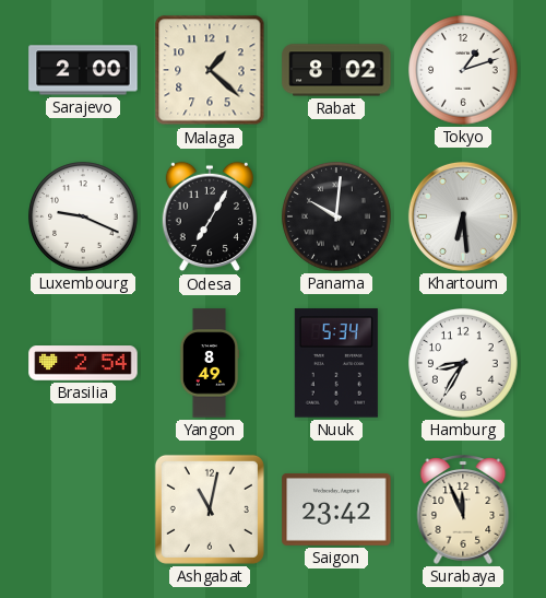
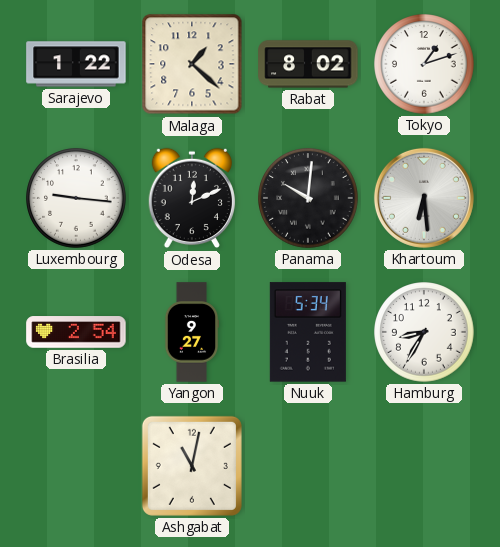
Sarajevo: 2:00 -> 1:22
Luxembourg: 9:19 -> 9:16
Odesa: 7:05 -> 12:11
Yangon: 8:49 -> 9:27
Saigon: 23:42 -> none
Surabaya: 11:56 -> none
